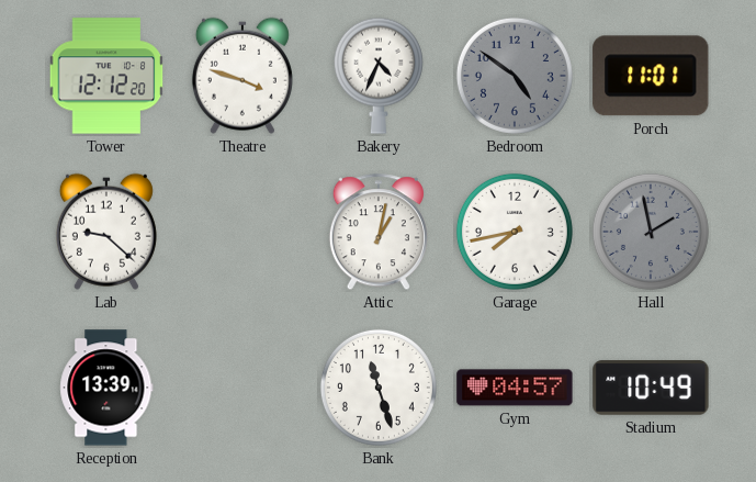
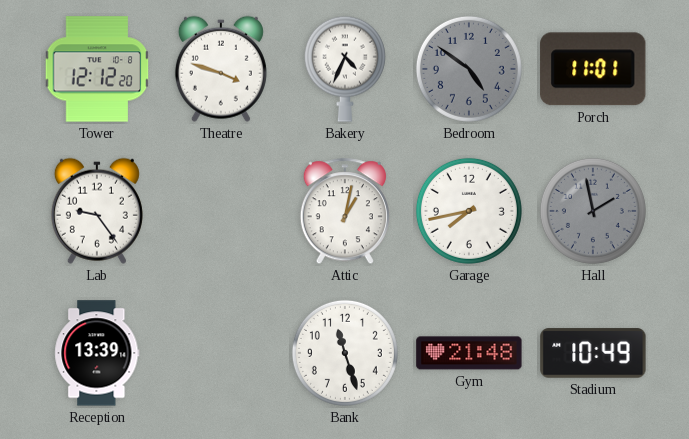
Lab: 9:22 -> 9:24
Gym: 04:57 -> 21:48
